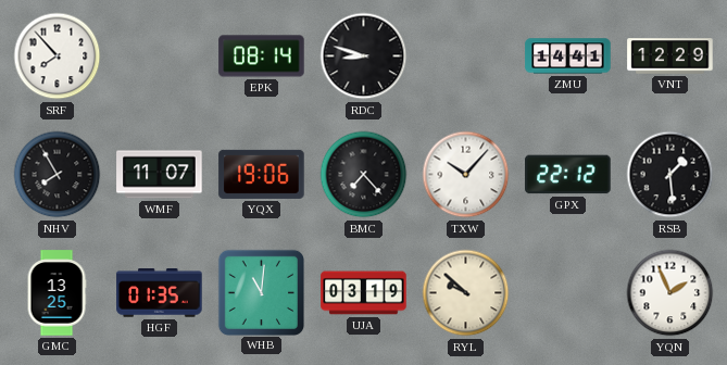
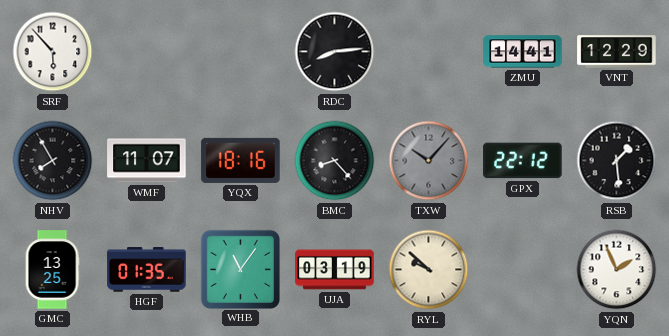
SRF: 7:53 -> 5:53
EPK: 08:14 -> none
RDC: 8:48 -> 8:14
YQX: 19:06 -> 18:16
BMC: 7:23 -> 8:23
TXW dial: white -> grey
WHB: 11:01 -> 11:06
